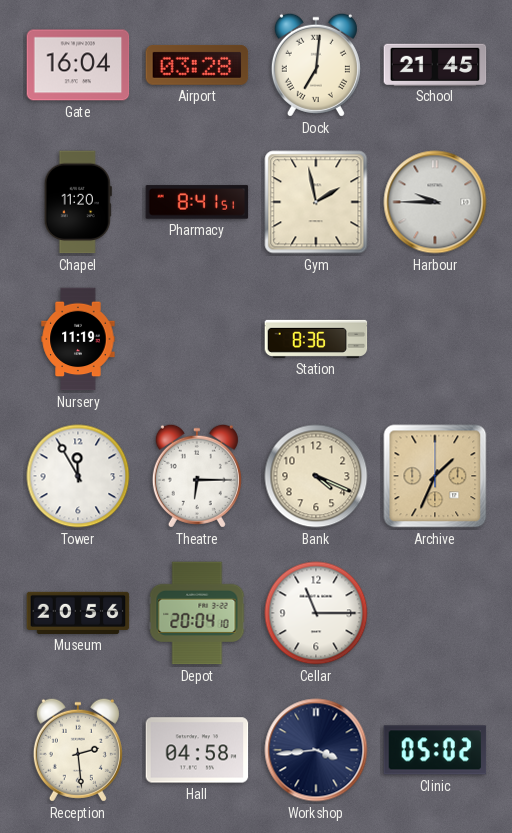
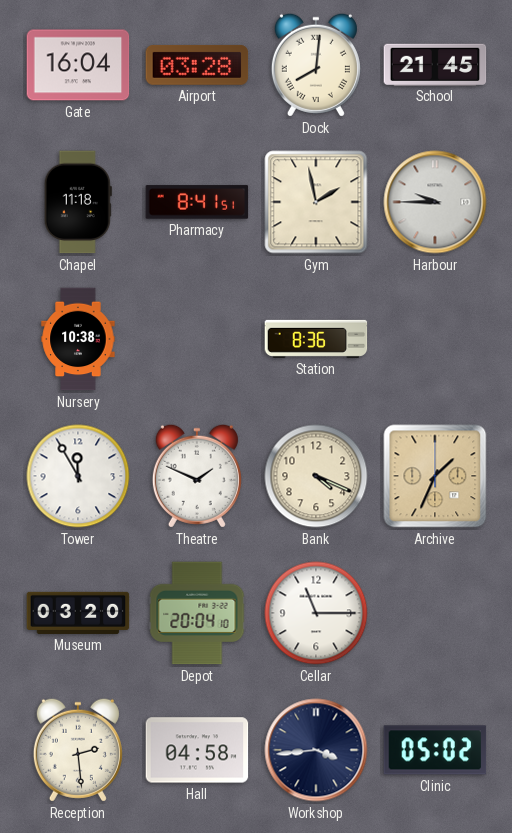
Dock: 7:01 -> 8:01
Chapel: 11:20 -> 11:18
Nursery: 11:19 -> 10:38
Theatre: 6:15 -> 1:49
Museum: 20:56 -> 03:20
